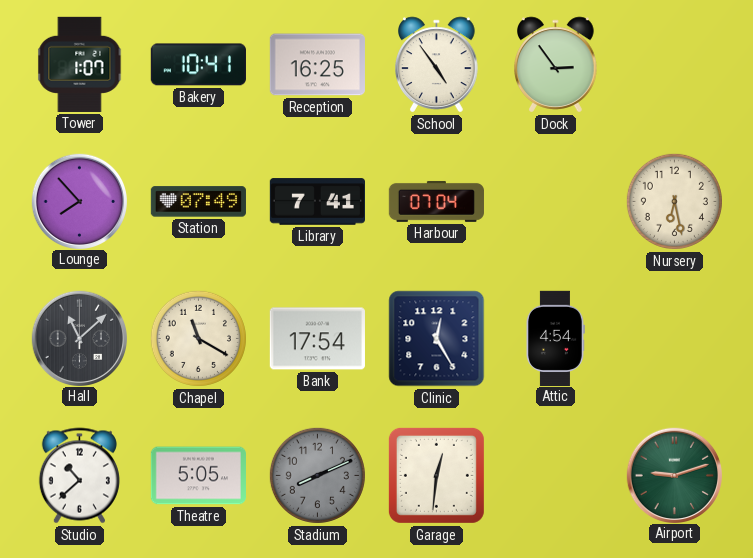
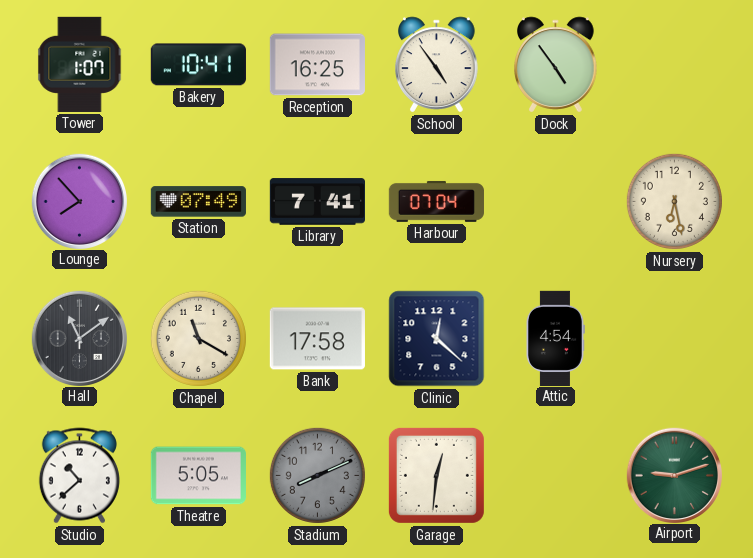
Dock: 2:54 -> 4:54
Hall: 11:08 -> 11:09
Bank: 17:54 -> 17:58
Clinic: 12:25 -> 12:22
